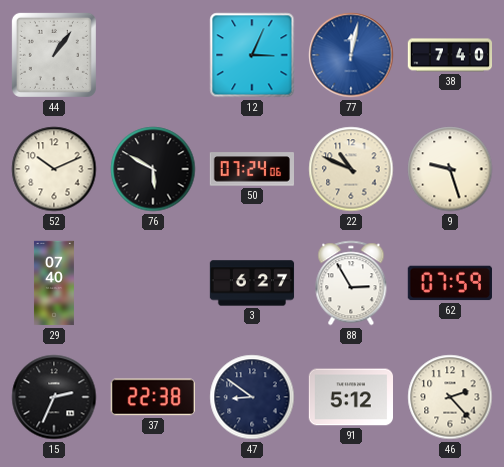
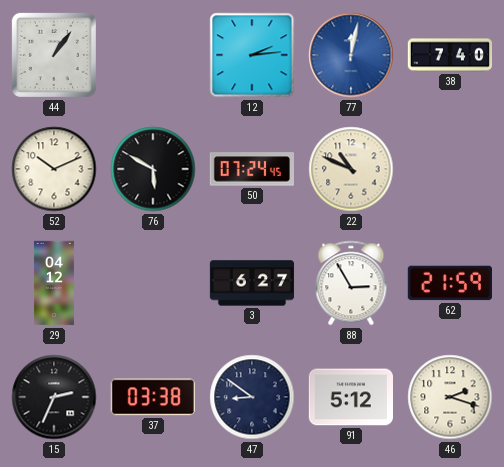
12: 3:04 -> 2:14
50: 07:24:06 -> 07:24:45
9: 9:27 -> none
29: 07:40 -> 04:12
62: 07:59 -> 21:59
37: 22:38 -> 03:38
46: 2:23 -> 2:18
